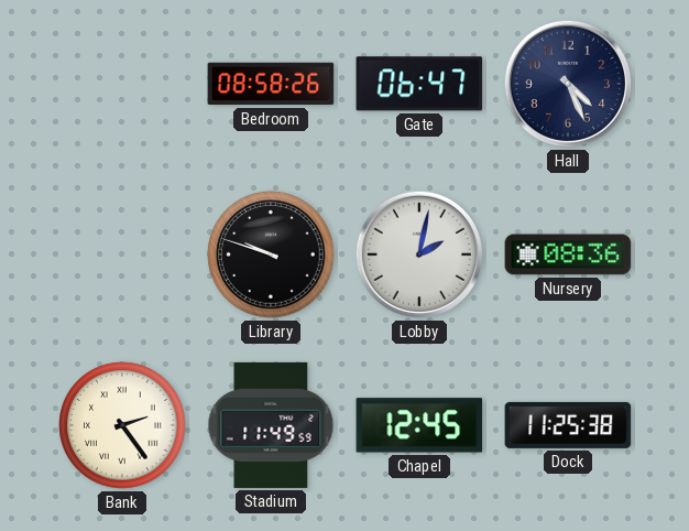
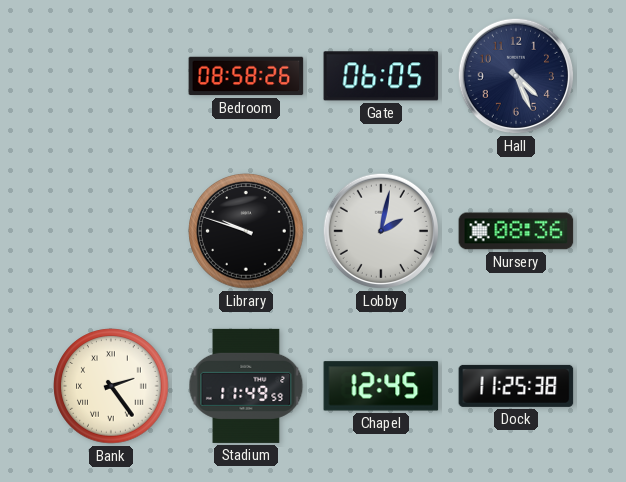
Gate: 06:47 -> 06:05
